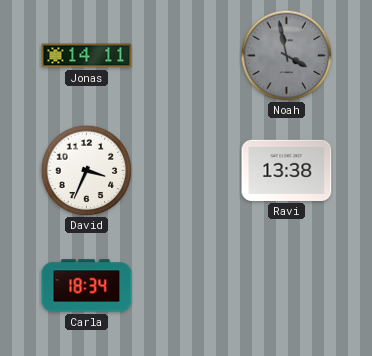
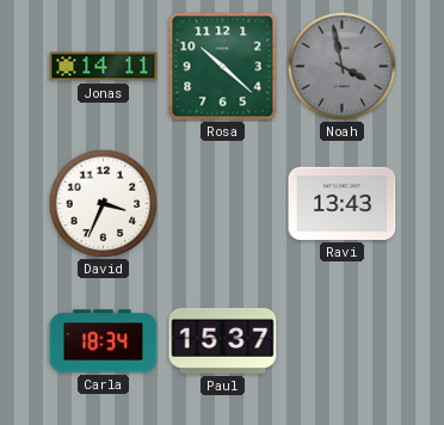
Rosa: none -> 10:22
Ravi: 13:38 -> 13:43
Paul: none -> 15:37
